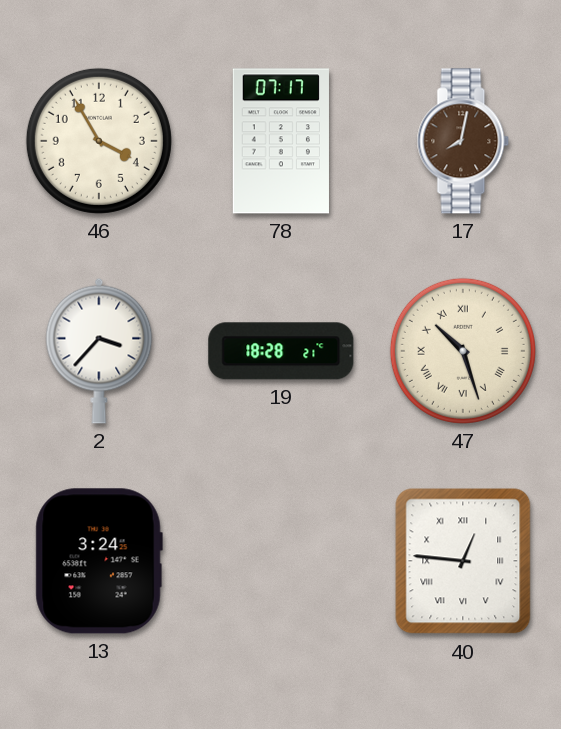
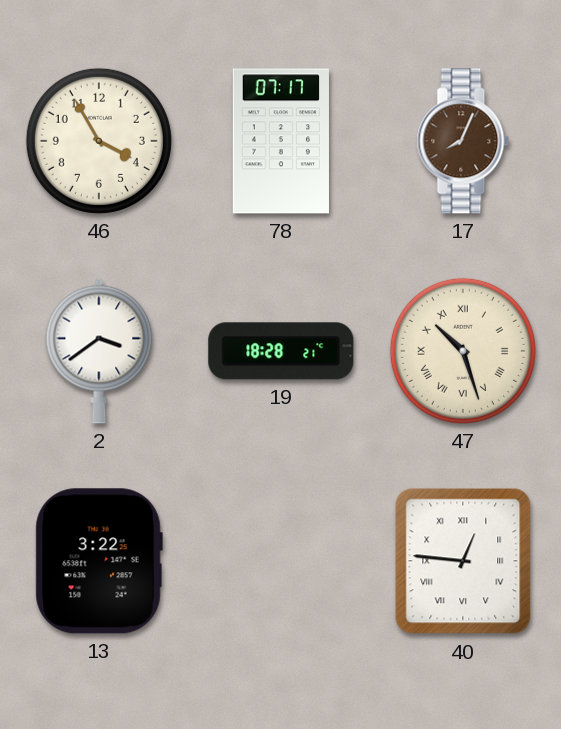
17: 8:02 -> 8:04
2: 3:37 -> 3:39
13: 3:24 -> 3:22
